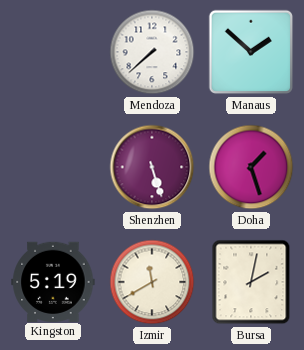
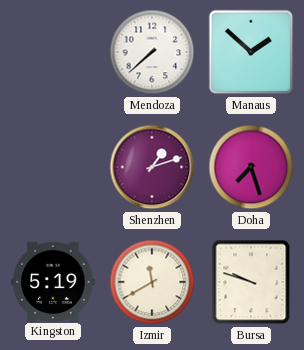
Shenzhen: 5:27 -> 1:12
Doha: 1:27 -> 7:27
Bursa: 2:02 -> 9:48
